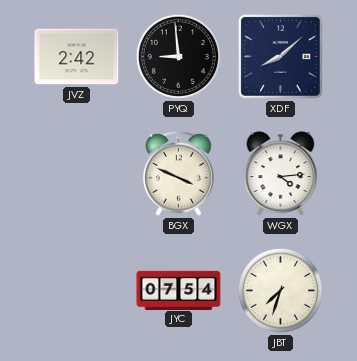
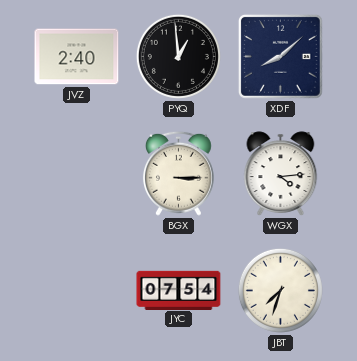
JVZ: 2:42 -> 2:40
PYQ: 8:59 -> 12:59
BGX: 3:49 -> 3:15
